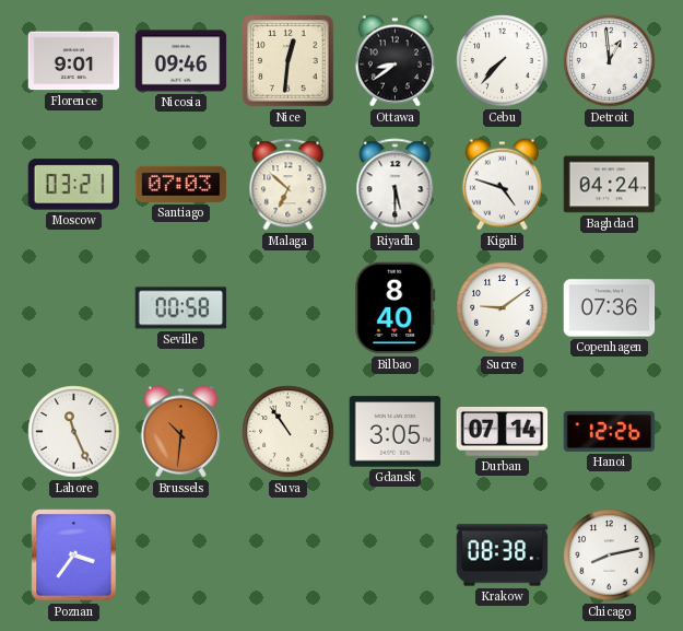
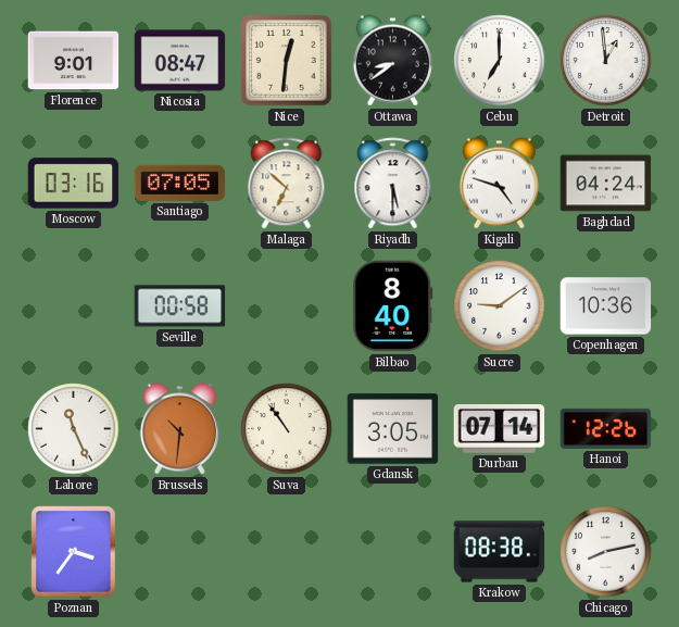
Nicosia: 09:46 -> 08:47
Cebu: 7:37 -> 7:00
Moscow: 03:21 -> 03:16
Santiago: 07:03 -> 07:05
Copenhagen: 07:36 -> 10:36
